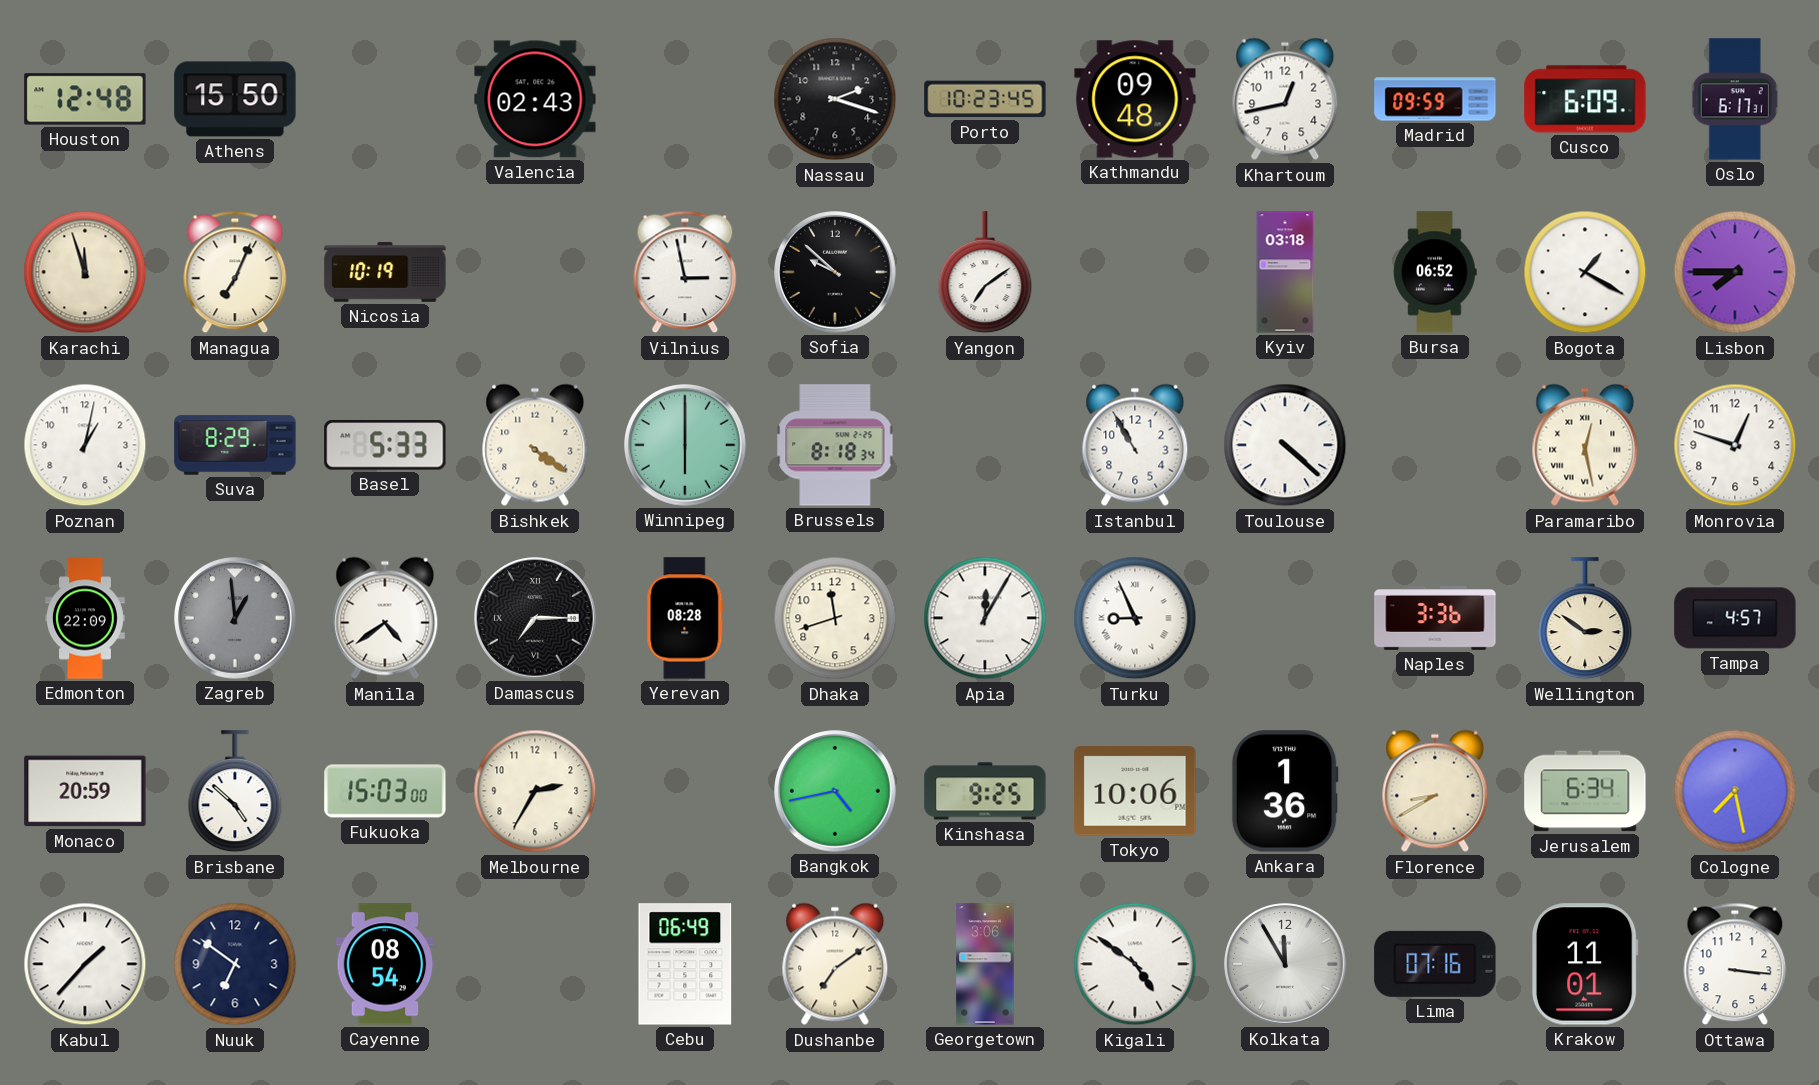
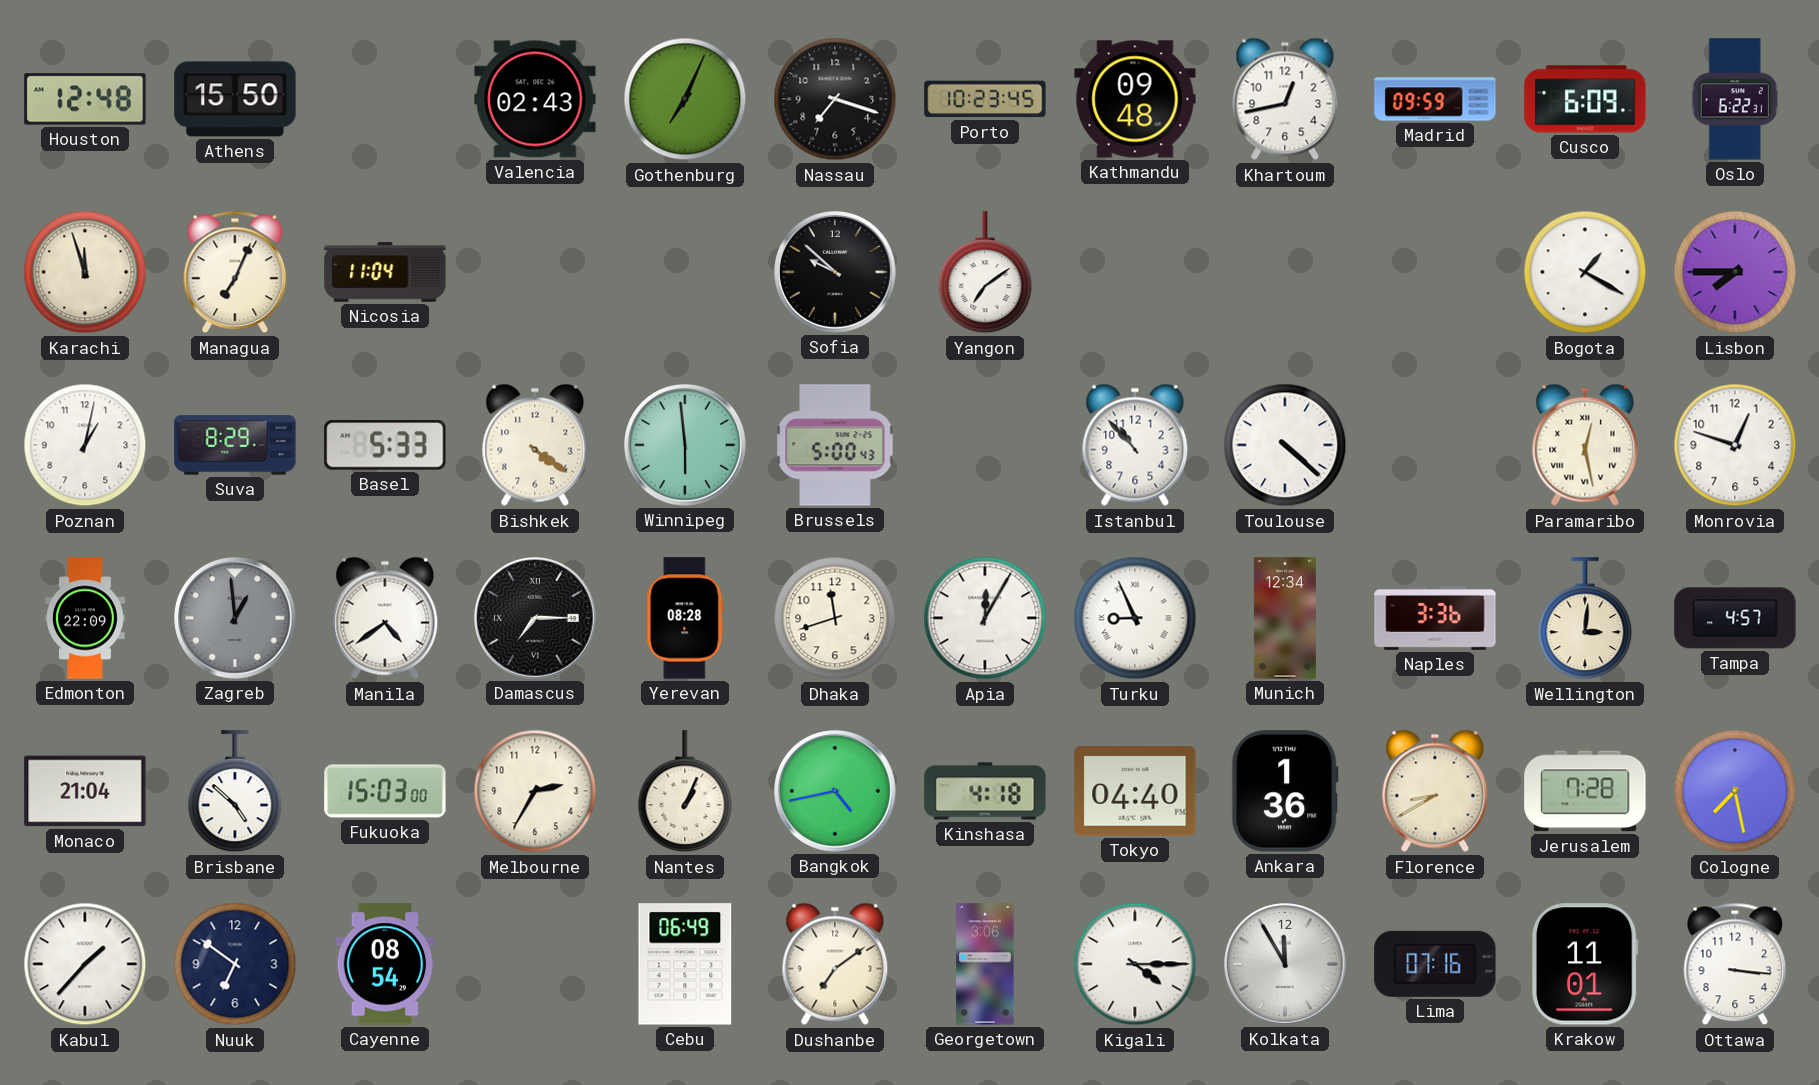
Gothenburg: none -> 7:04
Nassau: 2:18 -> 7:18
Oslo: 6:17 -> 6:22
Nicosia: 10:19 -> 11:04
Vilnius: 2:58 -> none
Kyiv: 03:18 -> none
Bursa: 06:52 -> none
Winnipeg: 6:00 -> 5:59
Brussels: 8:18 -> 5:00
Istanbul: 10:55 -> 10:53
Munich: none -> 12:34
Wellington: 2:51 -> 3:01
Monaco: 20:59 -> 21:04
Nantes: none -> 1:04
Kinshasa: 9:25 -> 4:18
Tokyo: 10:06 -> 04:40
Jerusalem: 6:34 -> 7:28
Kigali: 4:51 -> 4:15
